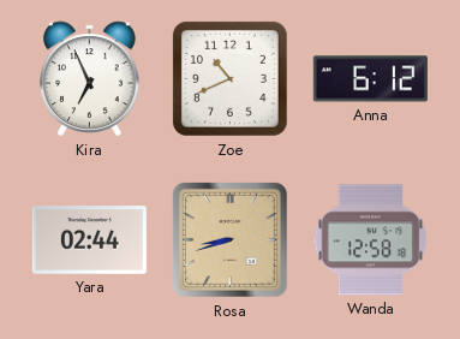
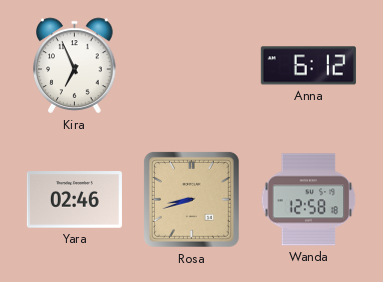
Zoe: 10:41 -> none
Yara: 02:44 -> 02:46
